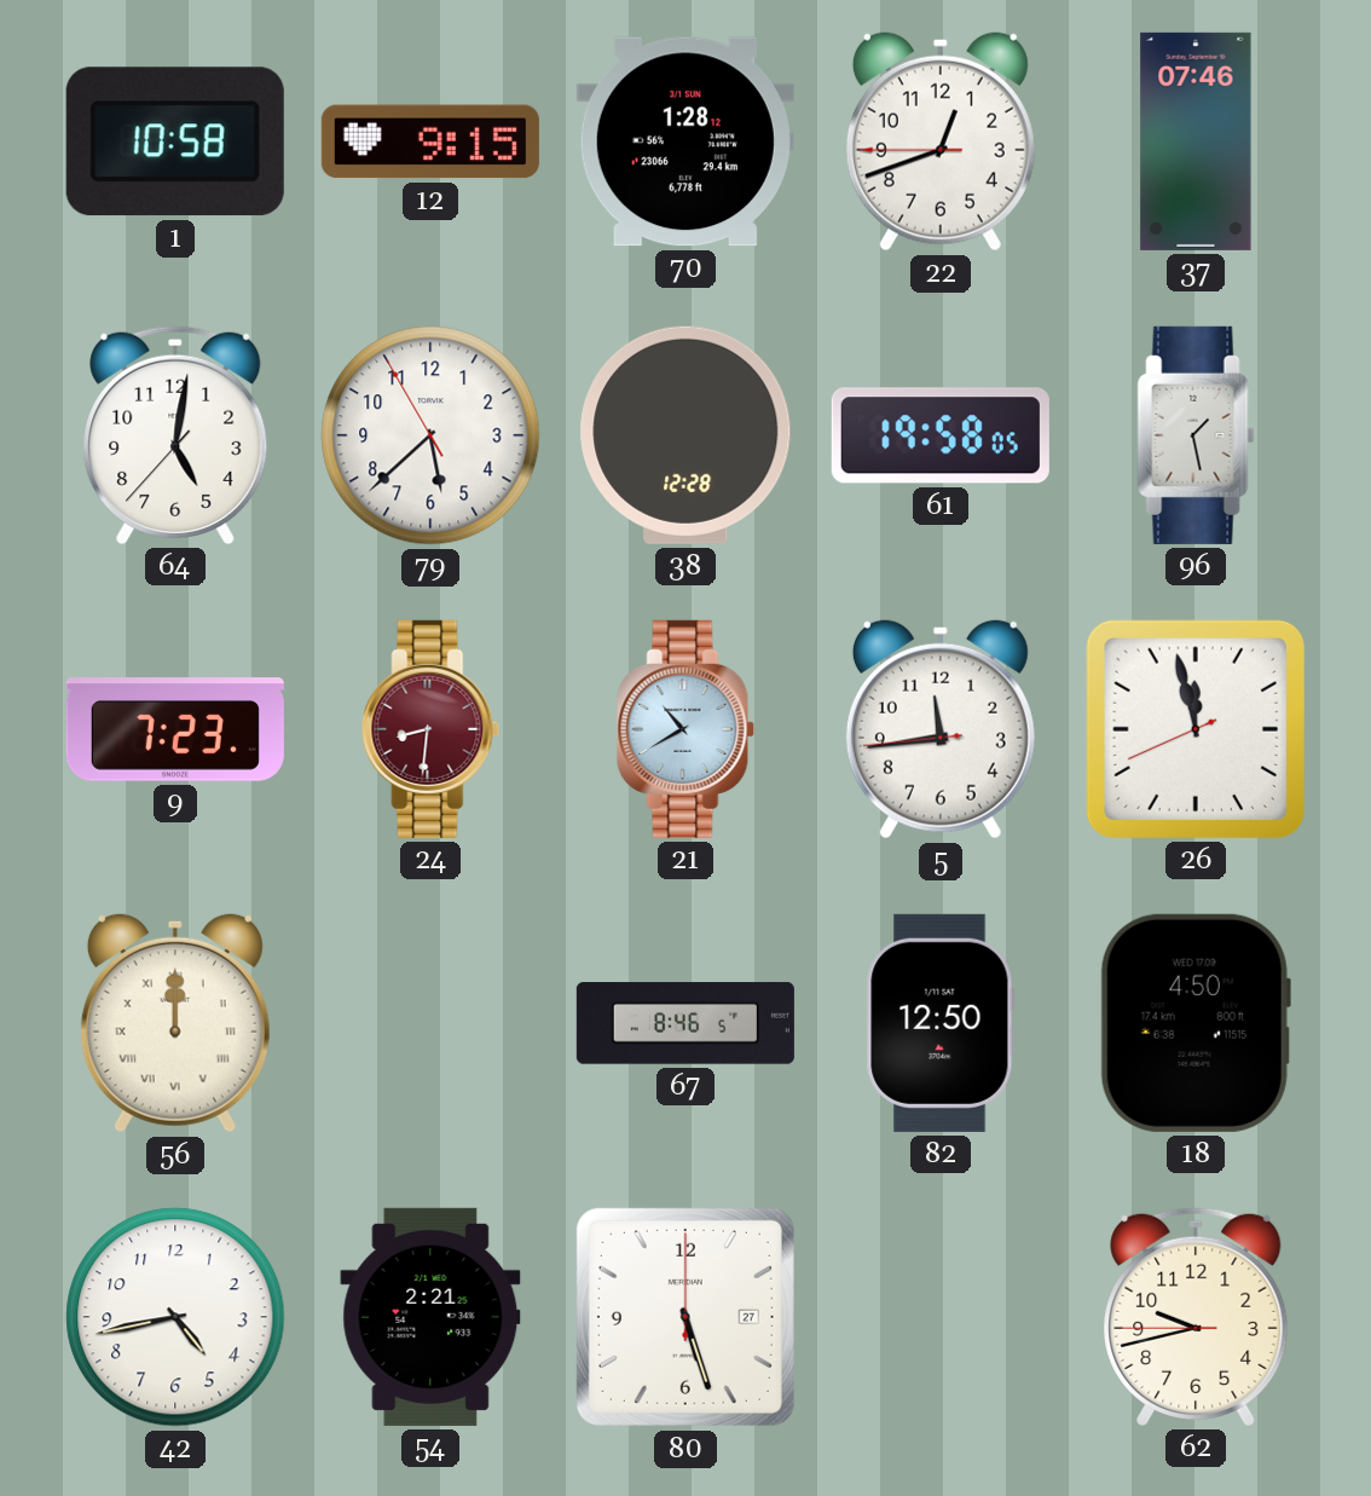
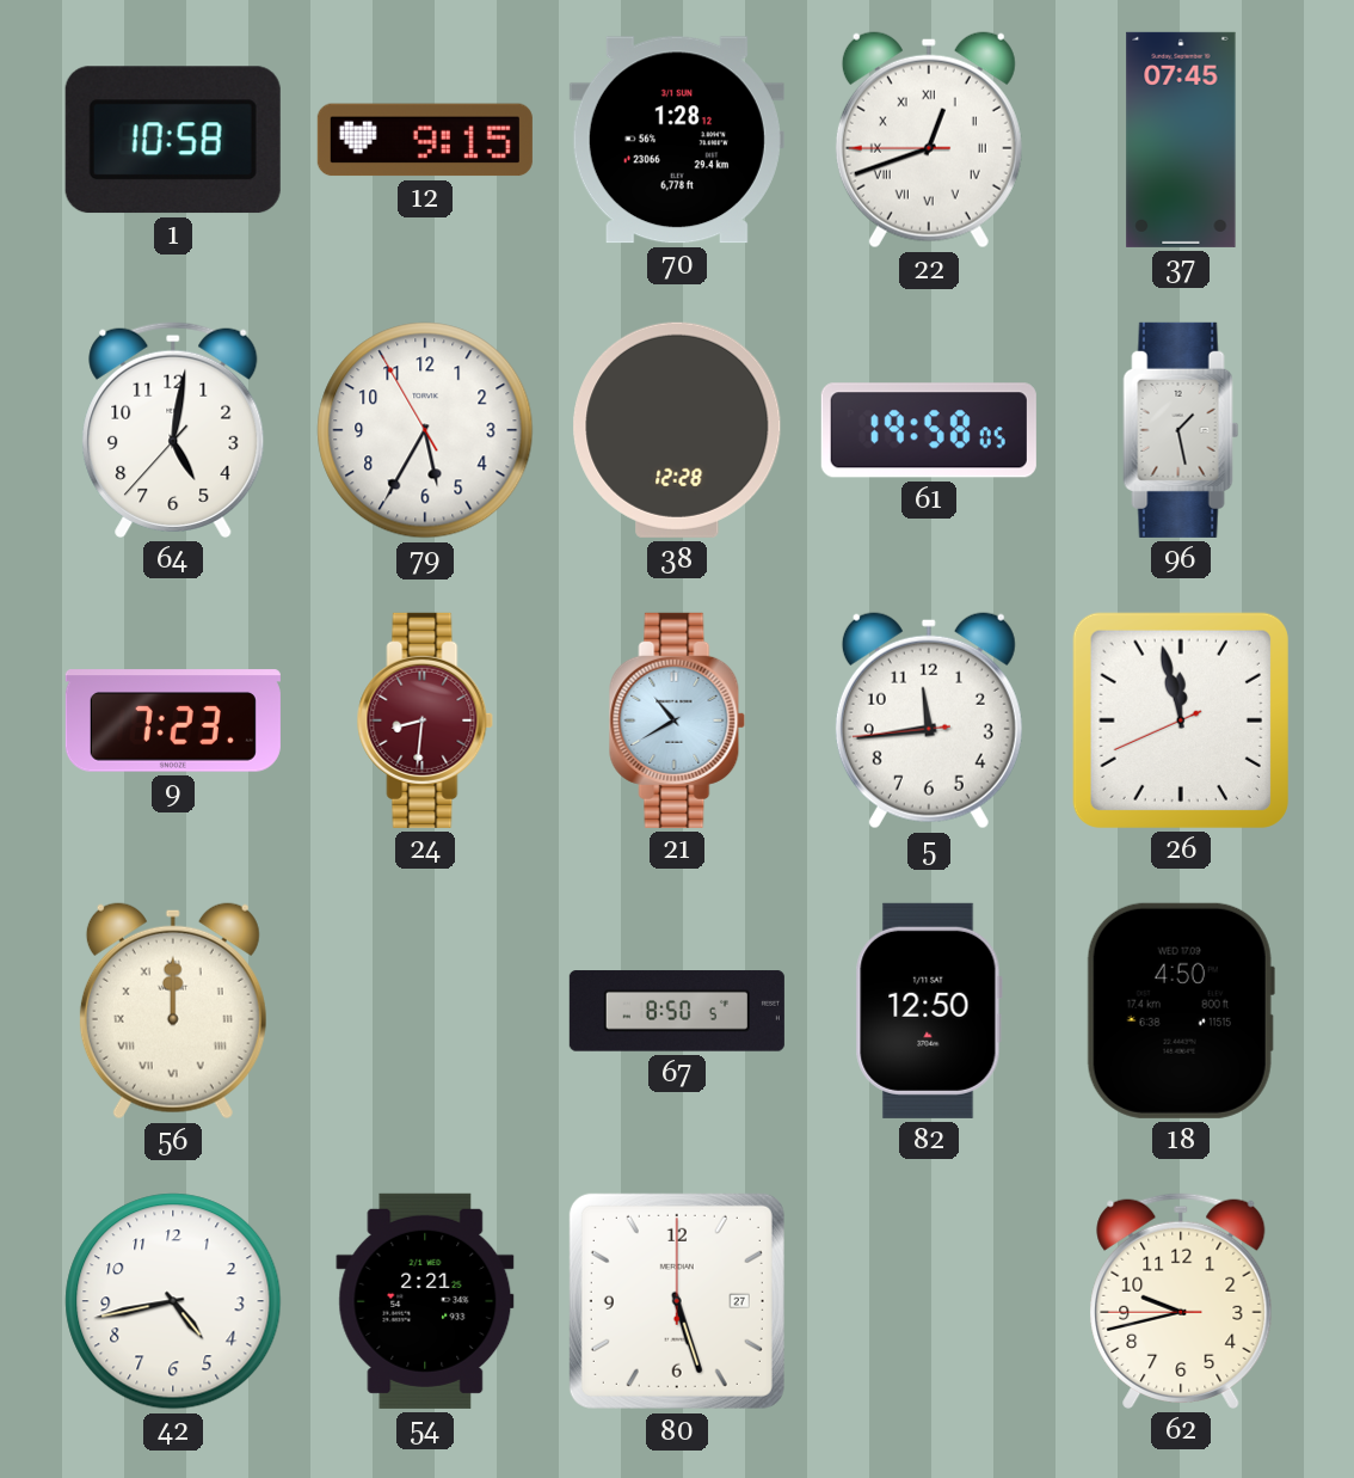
22 numerals: Arabic -> Roman
37: 07:46 -> 07:45
79: 5:37 -> 5:34
67: 8:46 -> 8:50
